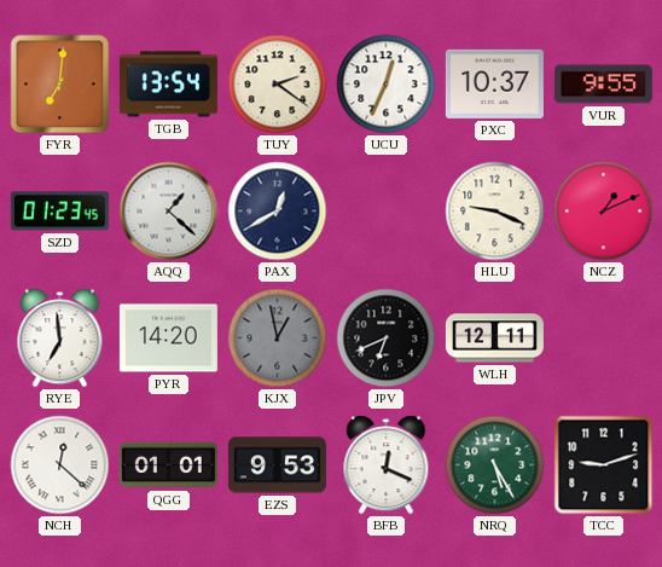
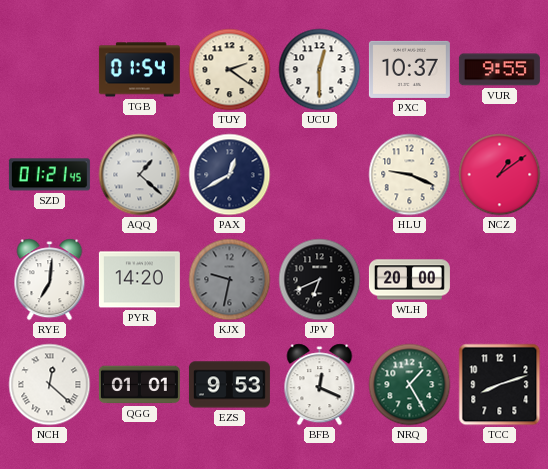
FYR: 7:01 -> none
TGB: 13:54 -> 01:54
UCU: 12:34 -> 12:30
SZD: 01:23 -> 01:21
NCZ: 1:11 -> 1:09
RYE: 6:59 -> 7:01
KJX: 12:58 -> 9:32
WLH: 12:11 -> 20:00
NRQ: 5:25 -> 1:25
TCC: 9:12 -> 8:12
